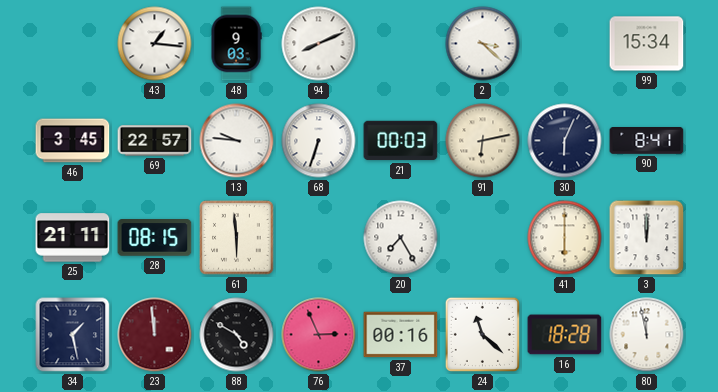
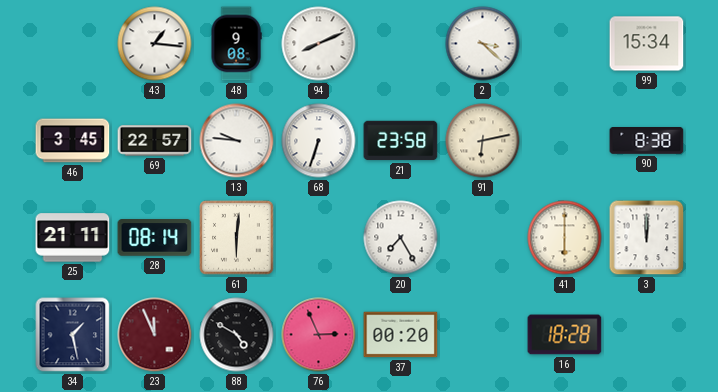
48: 9:03 -> 9:08
21: 00:03 -> 23:58
30: 6:04 -> none
90: 8:41 -> 8:38
28: 08:15 -> 08:14
61: 5:59 -> 6:01
23: 11:59 -> 11:56
37: 00:16 -> 00:20
24: 11:22 -> none
80: 11:58 -> none
